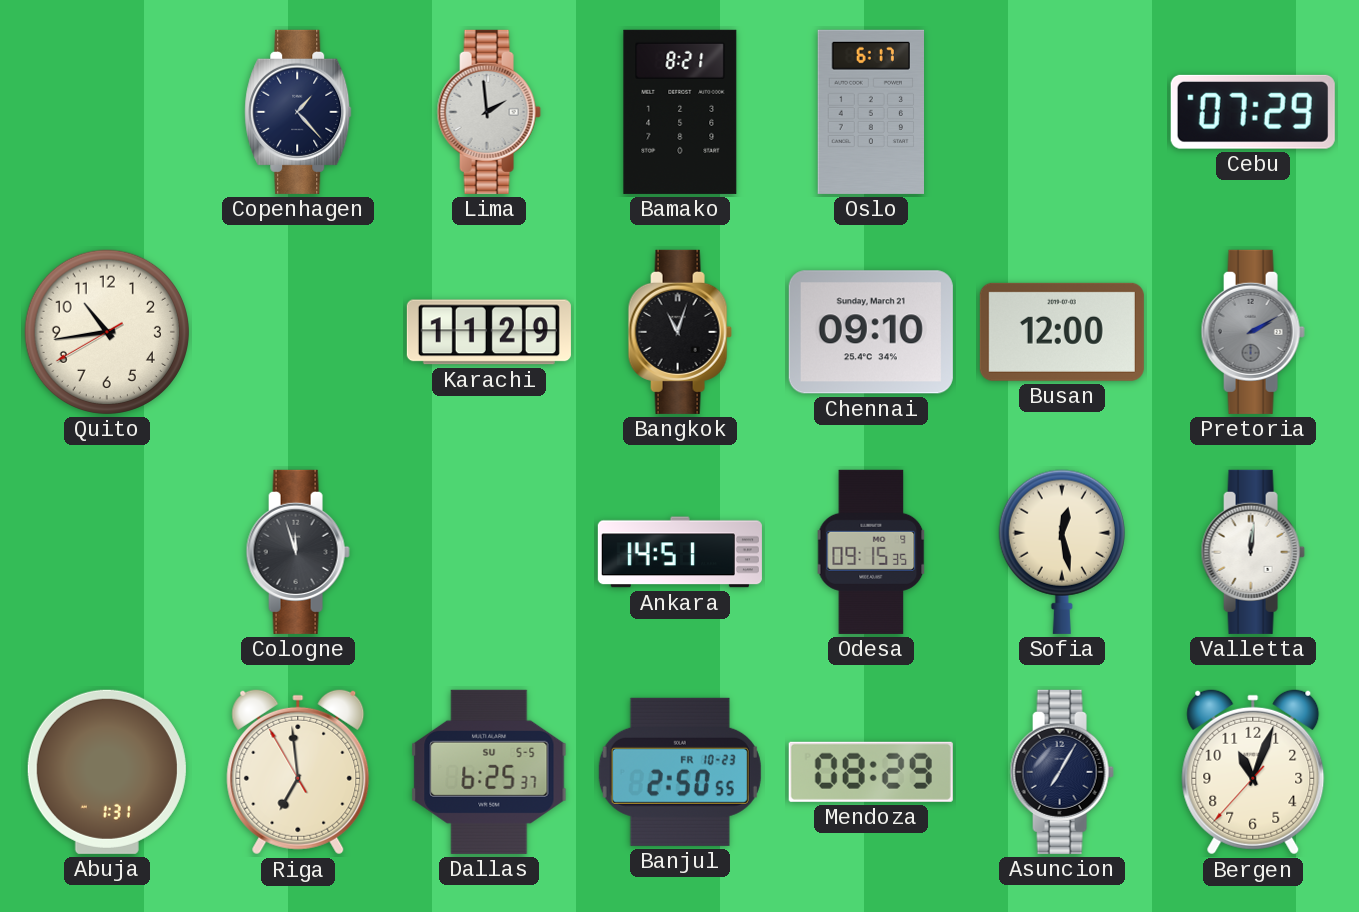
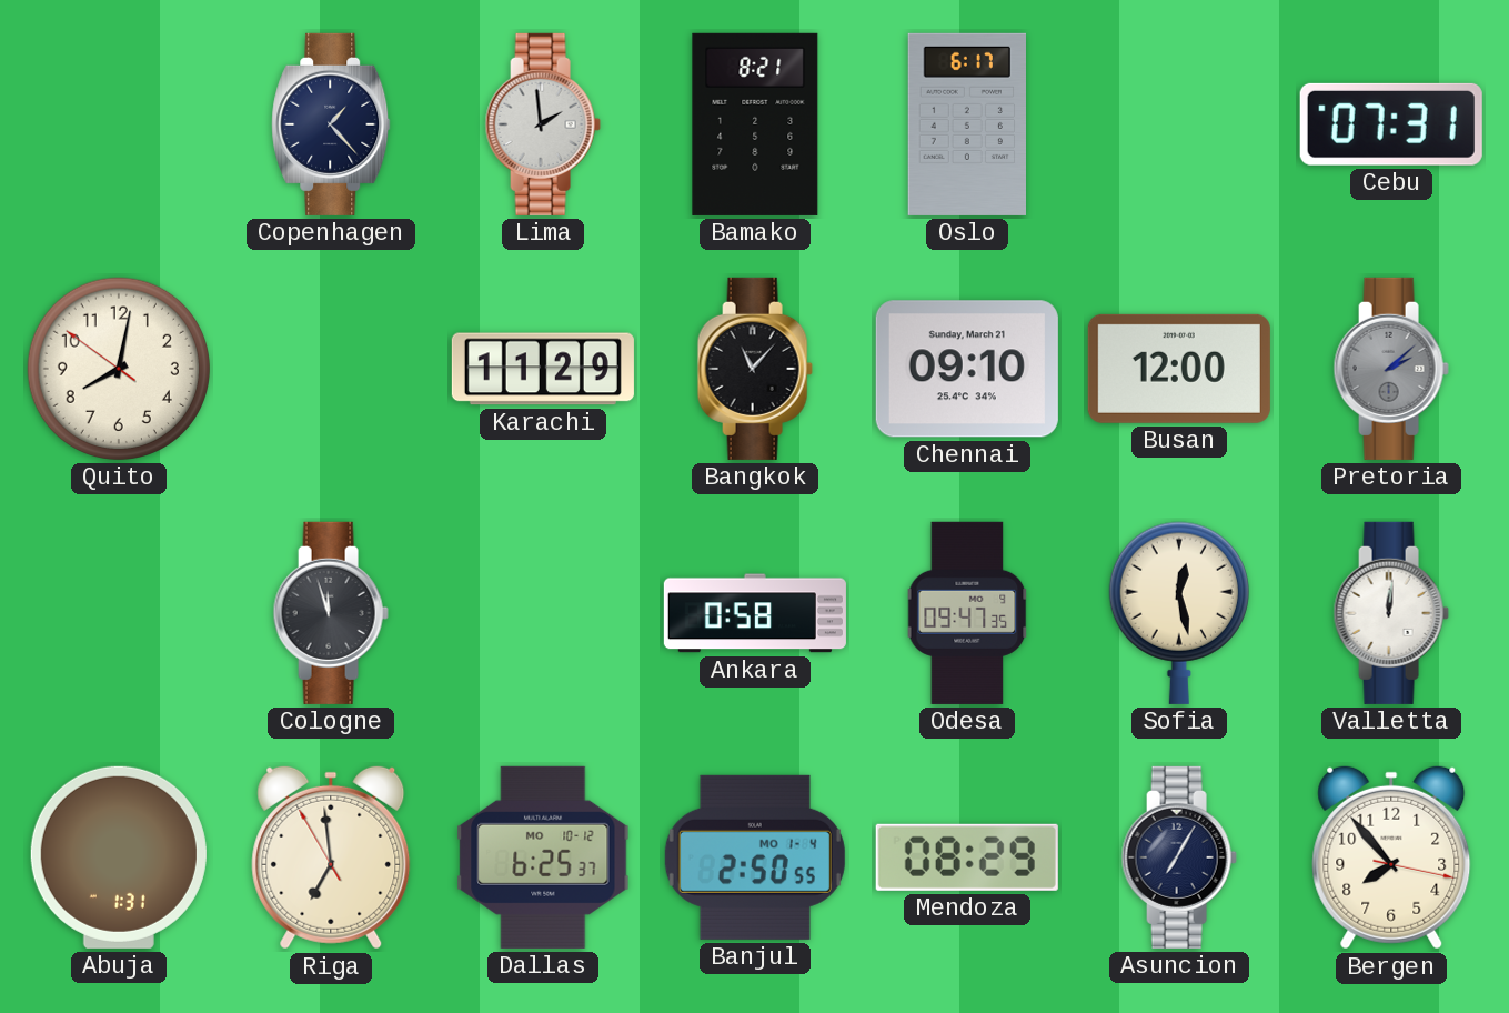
Cebu: 07:29 -> 07:31
Quito: 10:43 -> 8:01
Bangkok: 11:03 -> 11:07
Pretoria: 2:10 -> 2:08
Ankara: 14:51 -> 0:58
Odesa: 09:15 -> 09:47
Dallas date: SU 5-5 -> MO 10-12
Banjul date: FR 10-23 -> MO 1-4
Bergen: 11:03 -> 7:53
